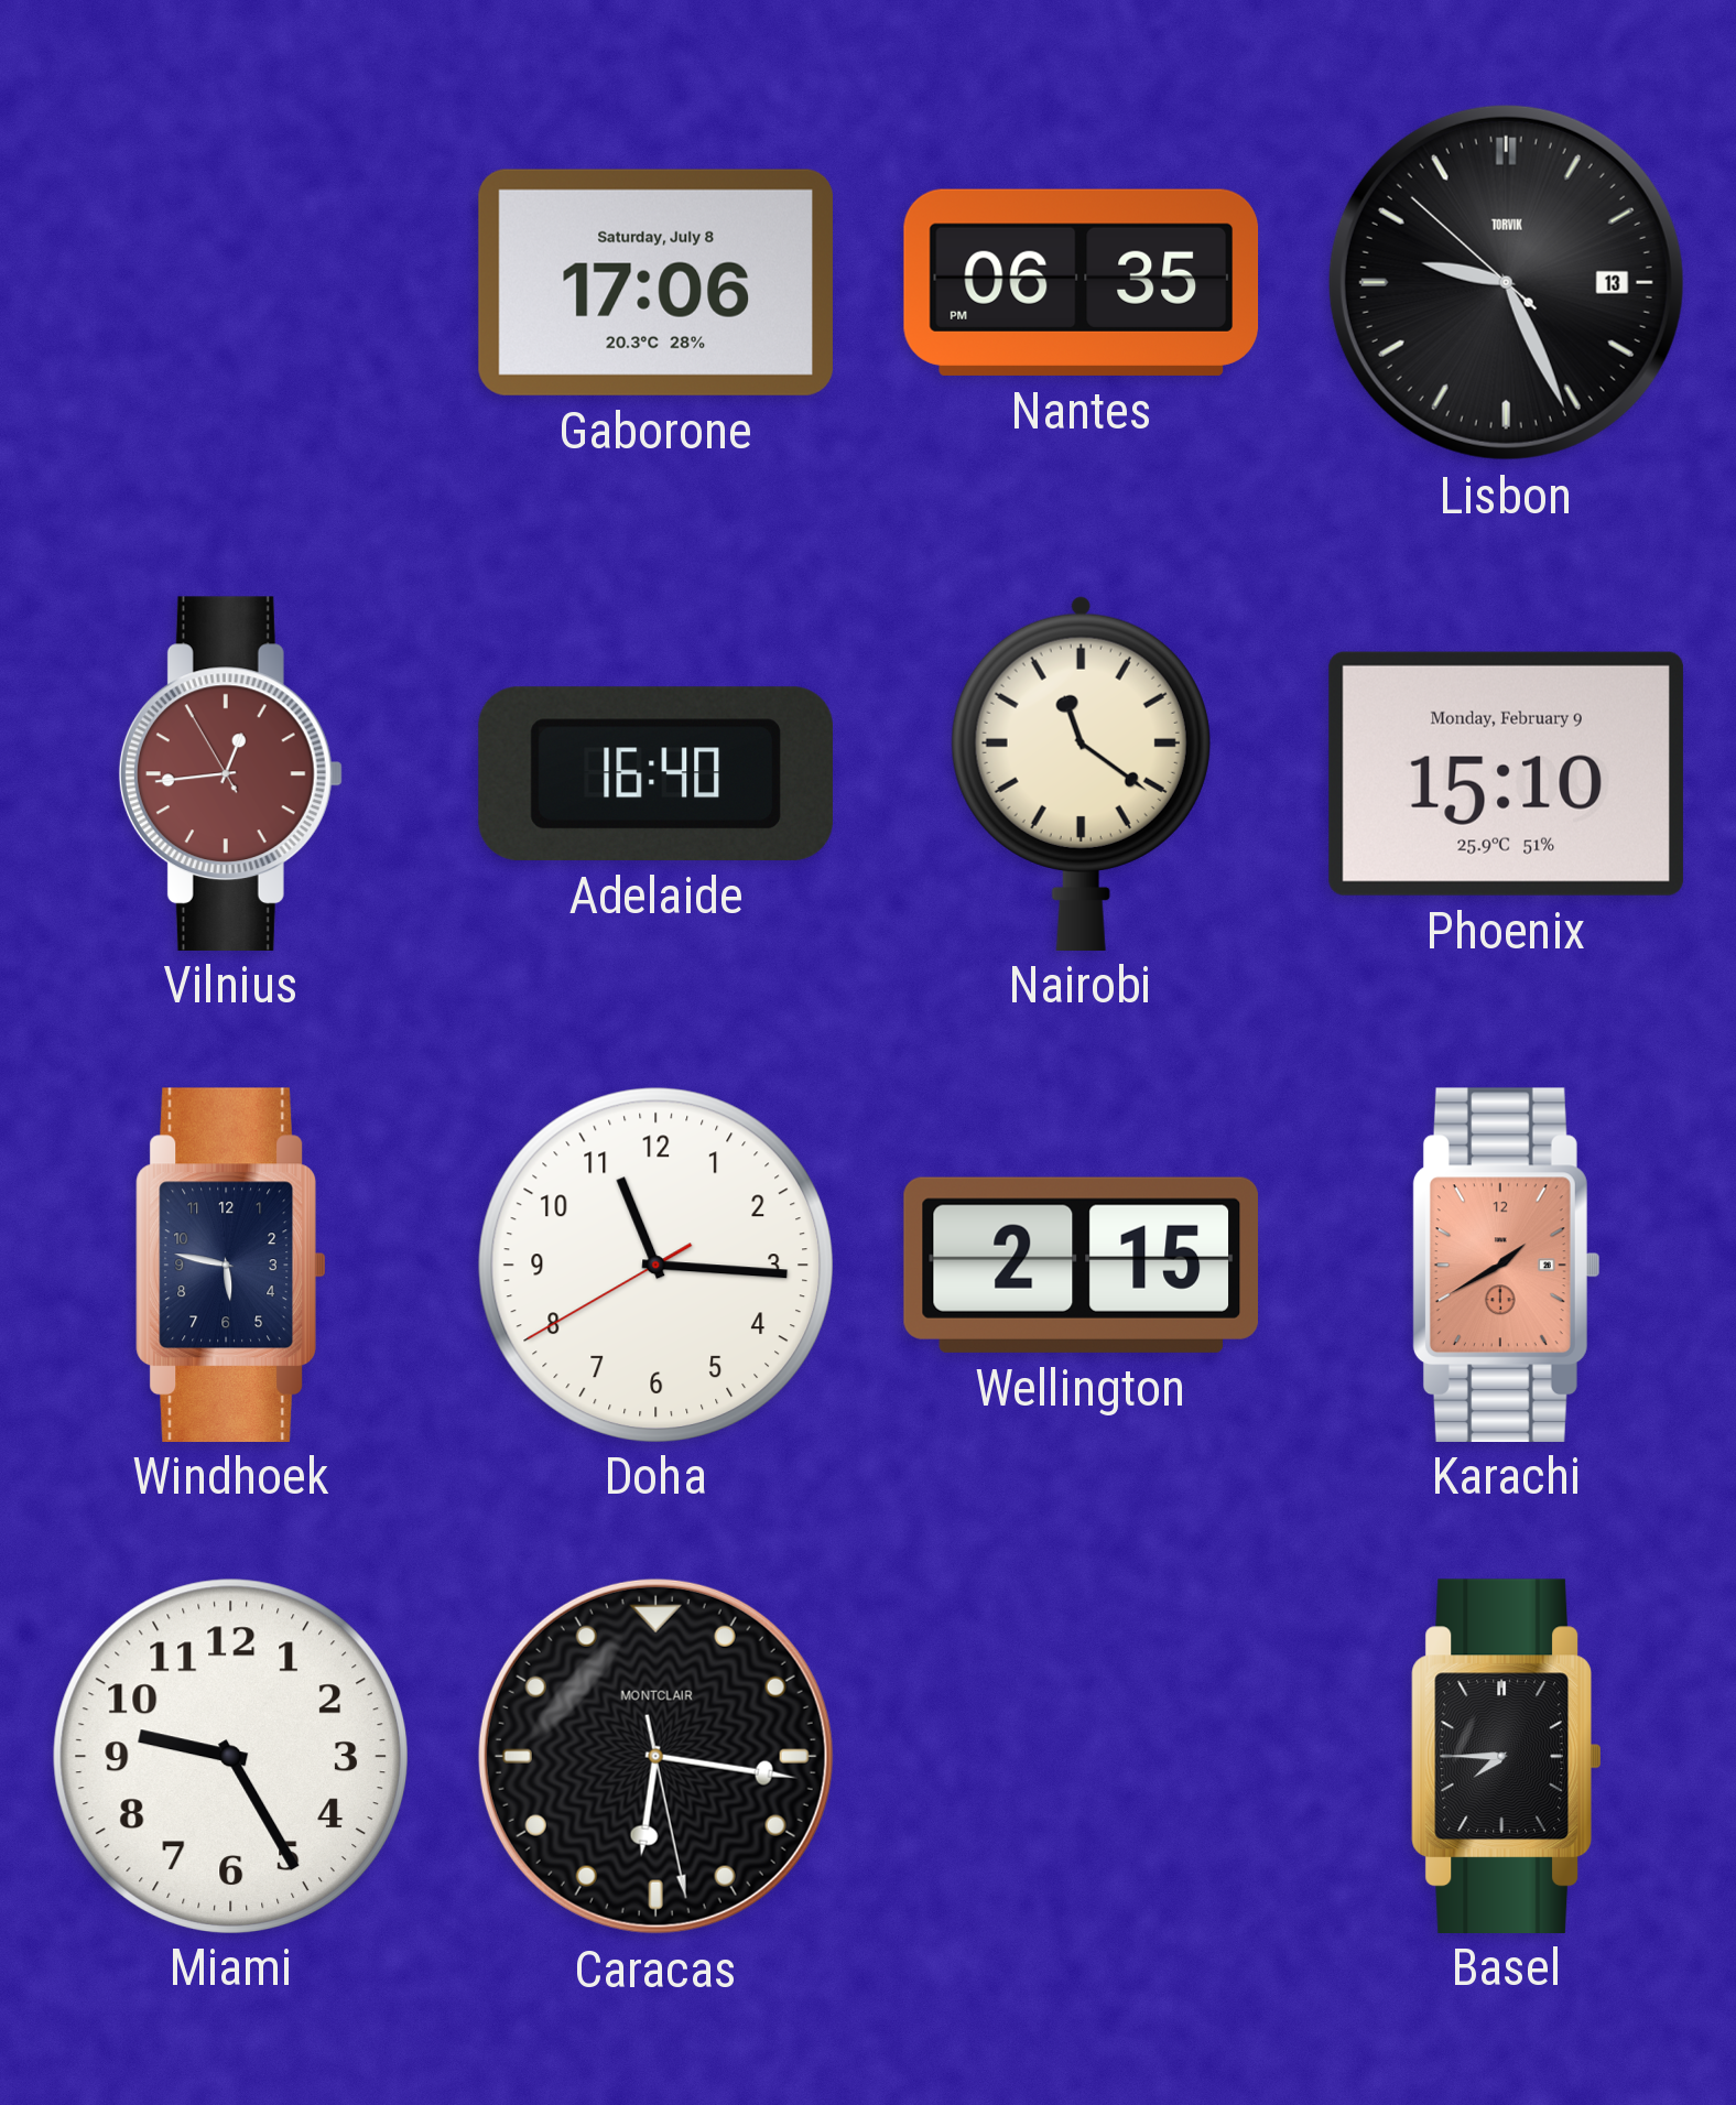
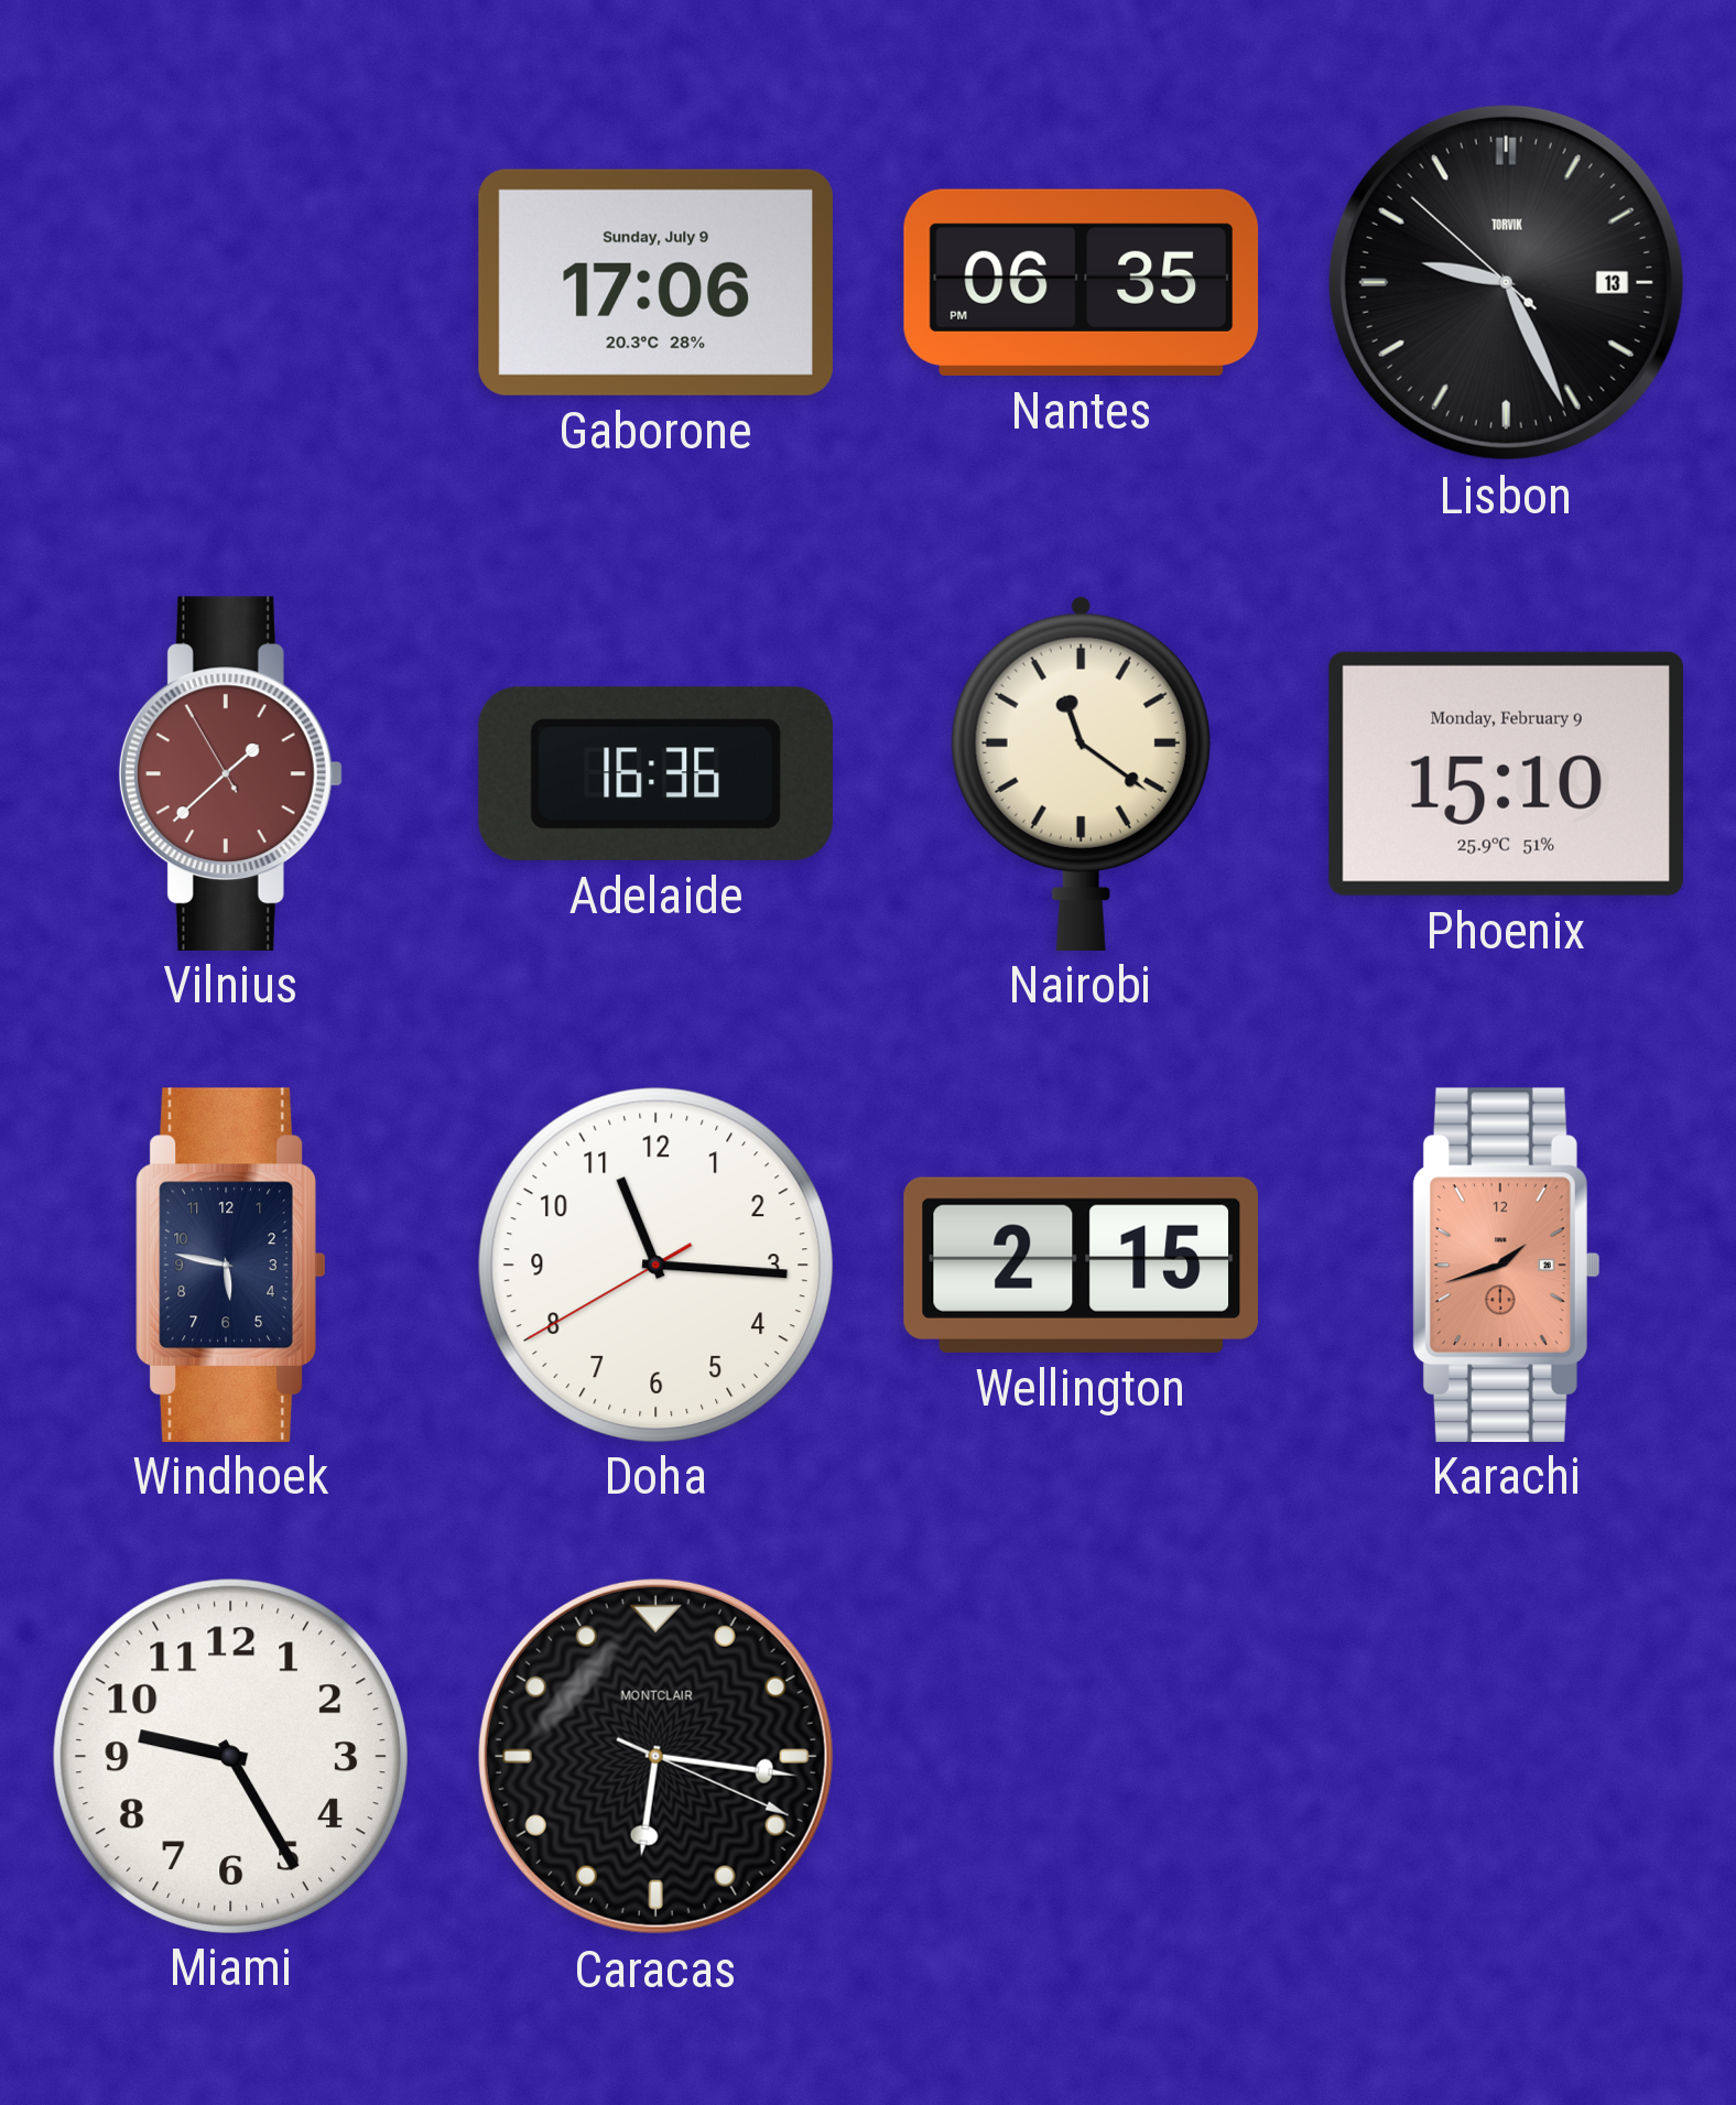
Gaborone date: Saturday, July 8 -> Sunday, July 9
Vilnius: 12:43 -> 1:37
Adelaide: 16:40 -> 16:36
Karachi: 1:40 -> 1:42
Caracas: 6:16:28 -> 6:16:19
Basel: 7:45 -> none
